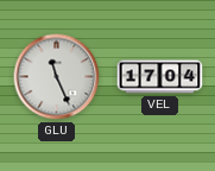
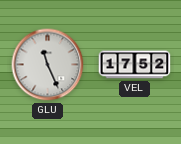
VEL: 17:04 -> 17:52
